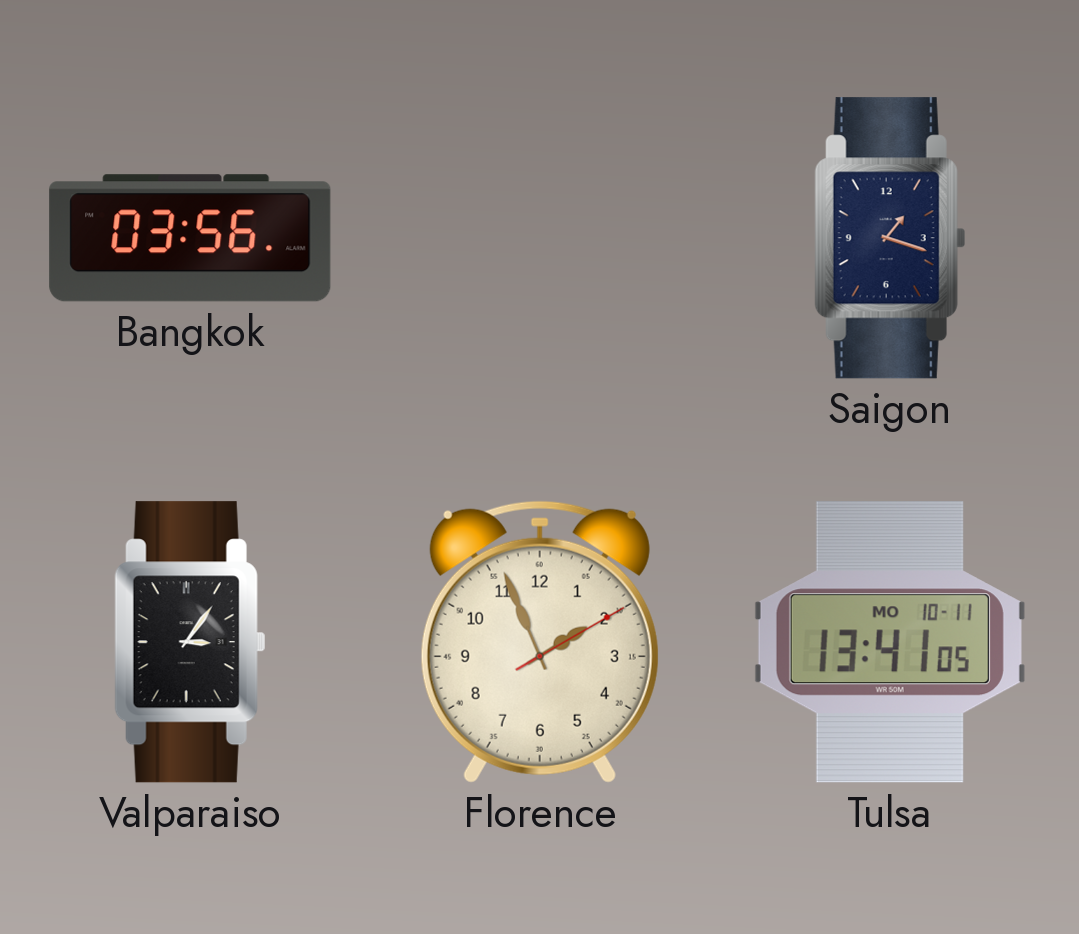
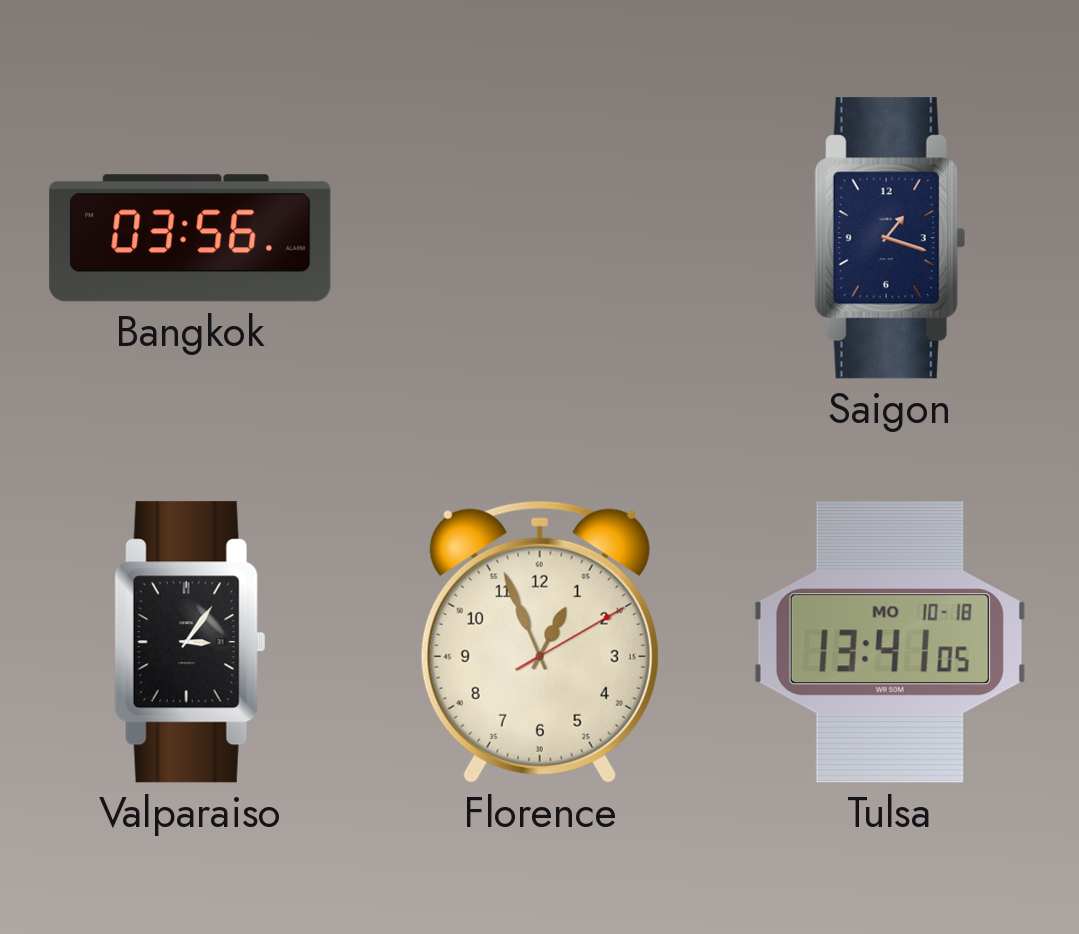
Florence: 1:56 -> 12:56
Tulsa date: MO 10-11 -> MO 10-18
